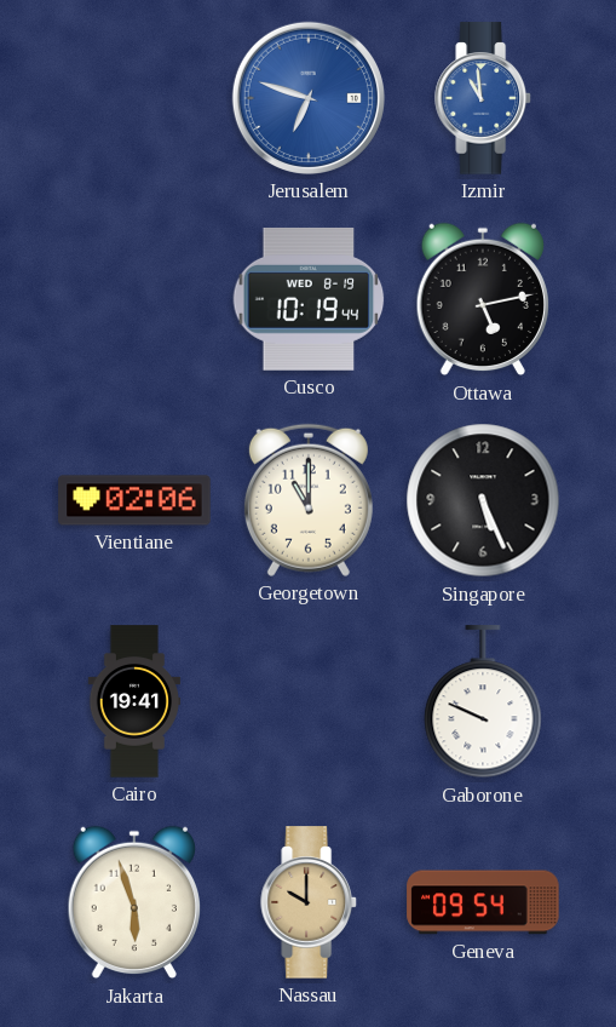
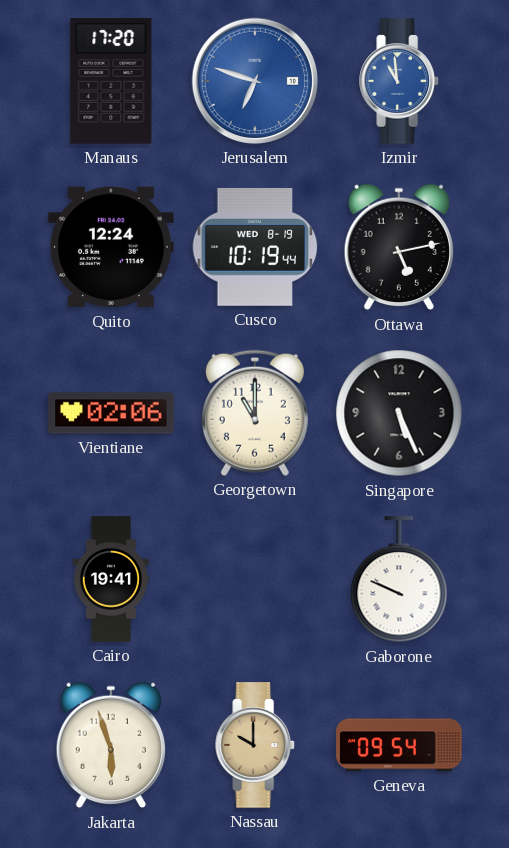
Manaus: none -> 17:20
Quito: none -> 12:24
